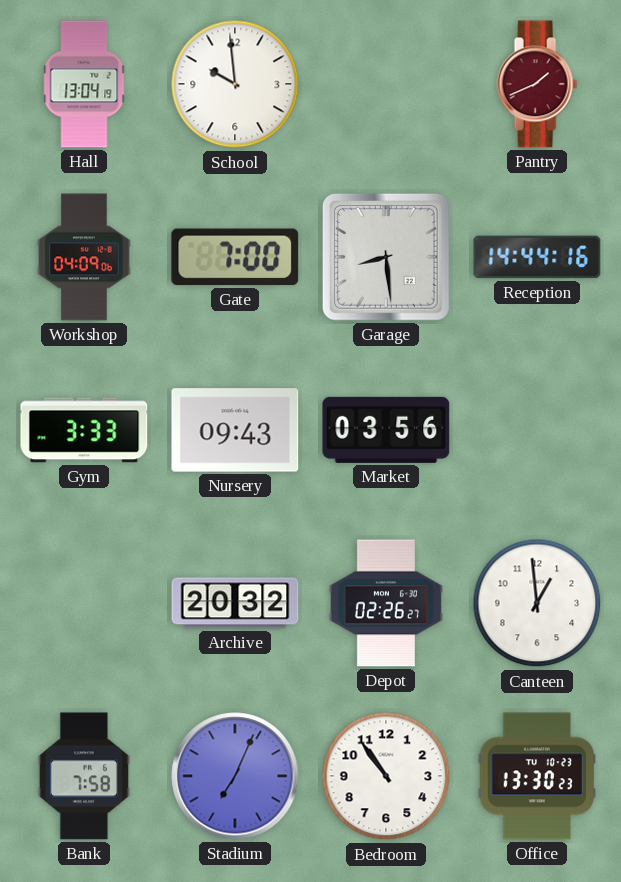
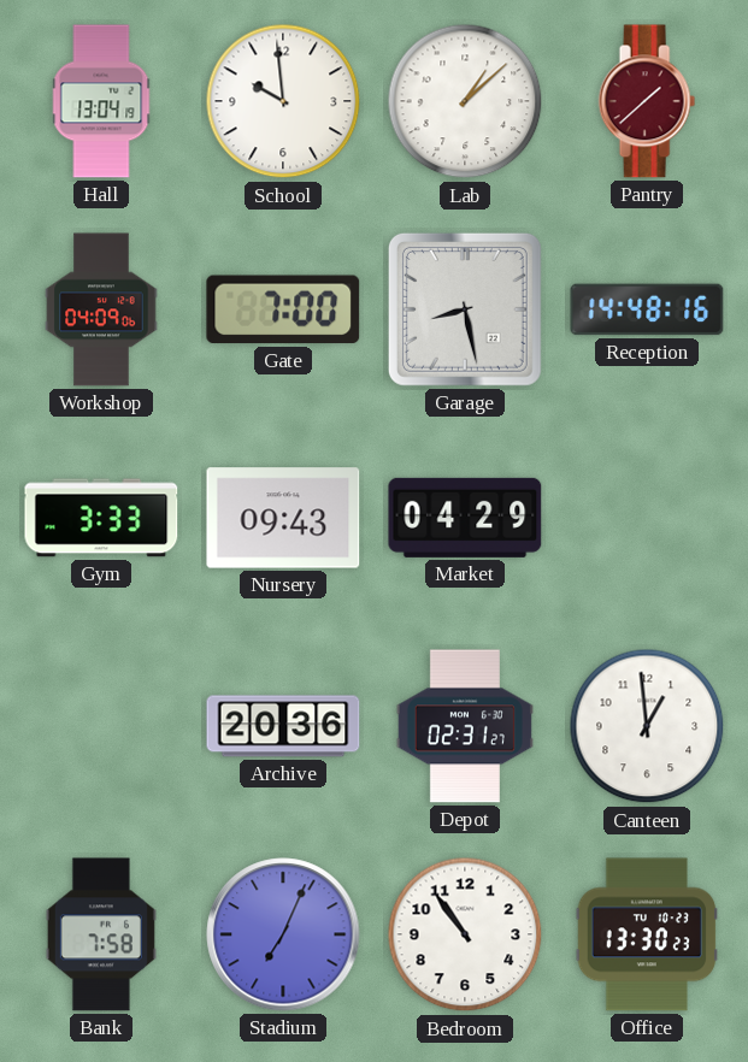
Lab: none -> 1:08
Pantry: 1:41 -> 1:38
Garage: 8:29 -> 8:28
Reception: 14:44 -> 14:48
Market: 03:56 -> 04:29
Archive: 20:32 -> 20:36
Depot: 02:26 -> 02:31
